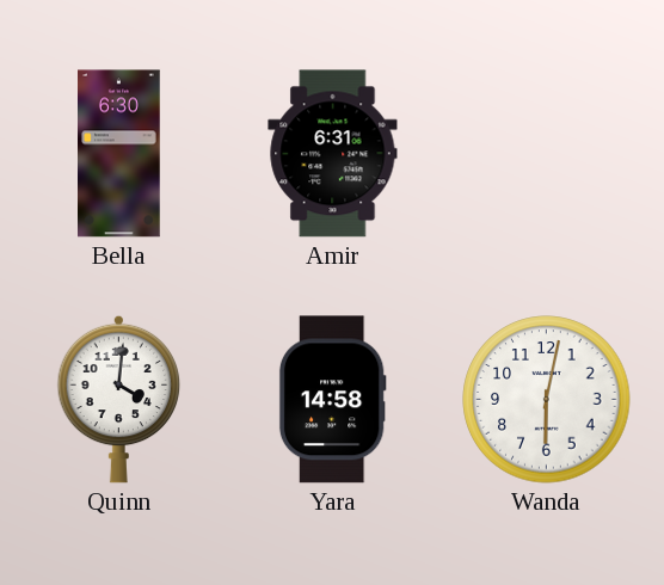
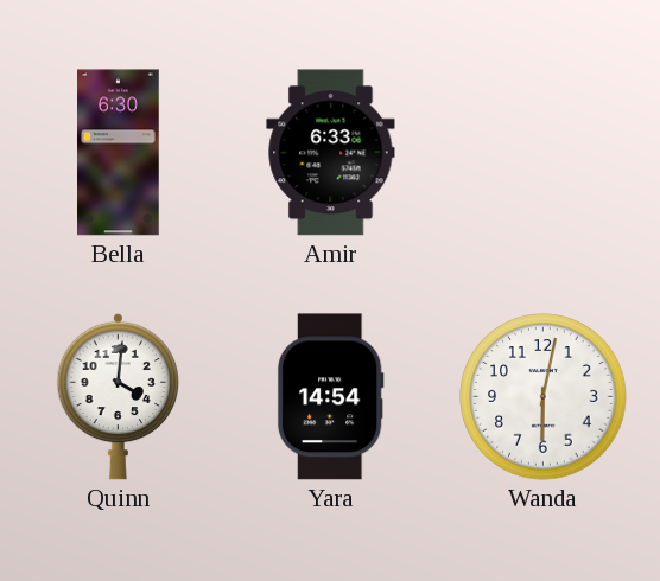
Amir: 6:31 -> 6:33
Yara: 14:58 -> 14:54
